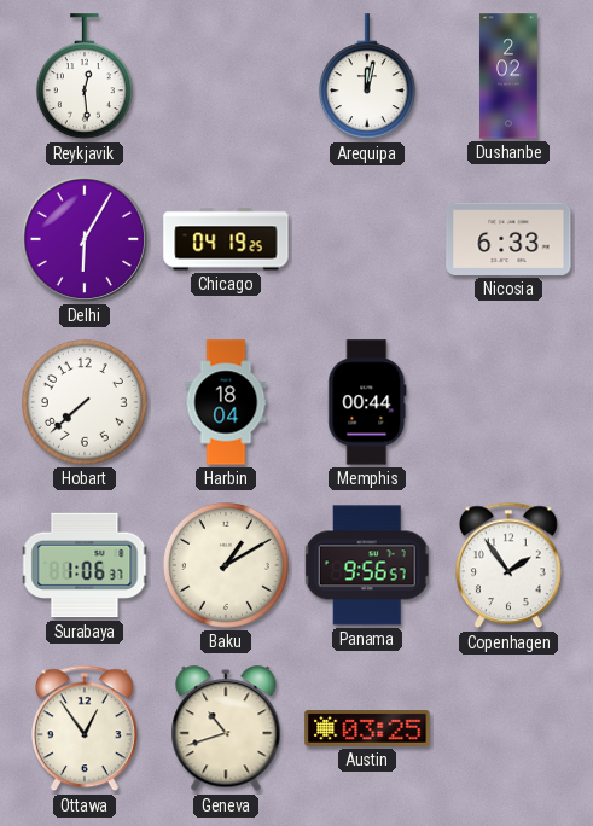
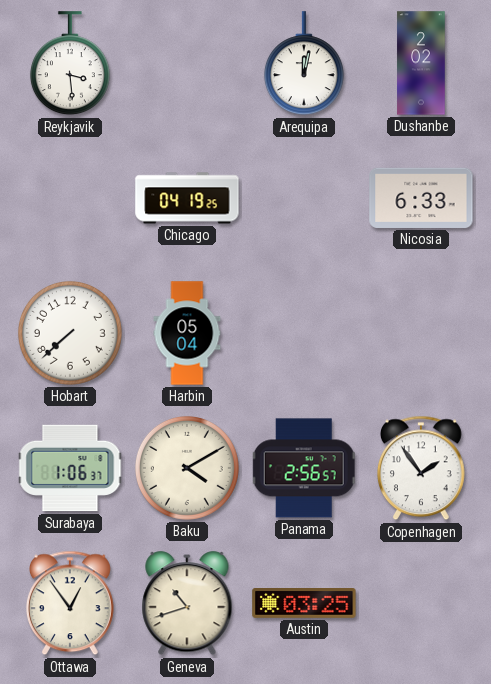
Reykjavik: 12:29 -> 3:29
Delhi: 6:05 -> none
Harbin: 18:04 -> 05:04
Memphis: 00:44 -> none
Baku: 1:10 -> 4:10
Panama: 9:56 -> 2:56
